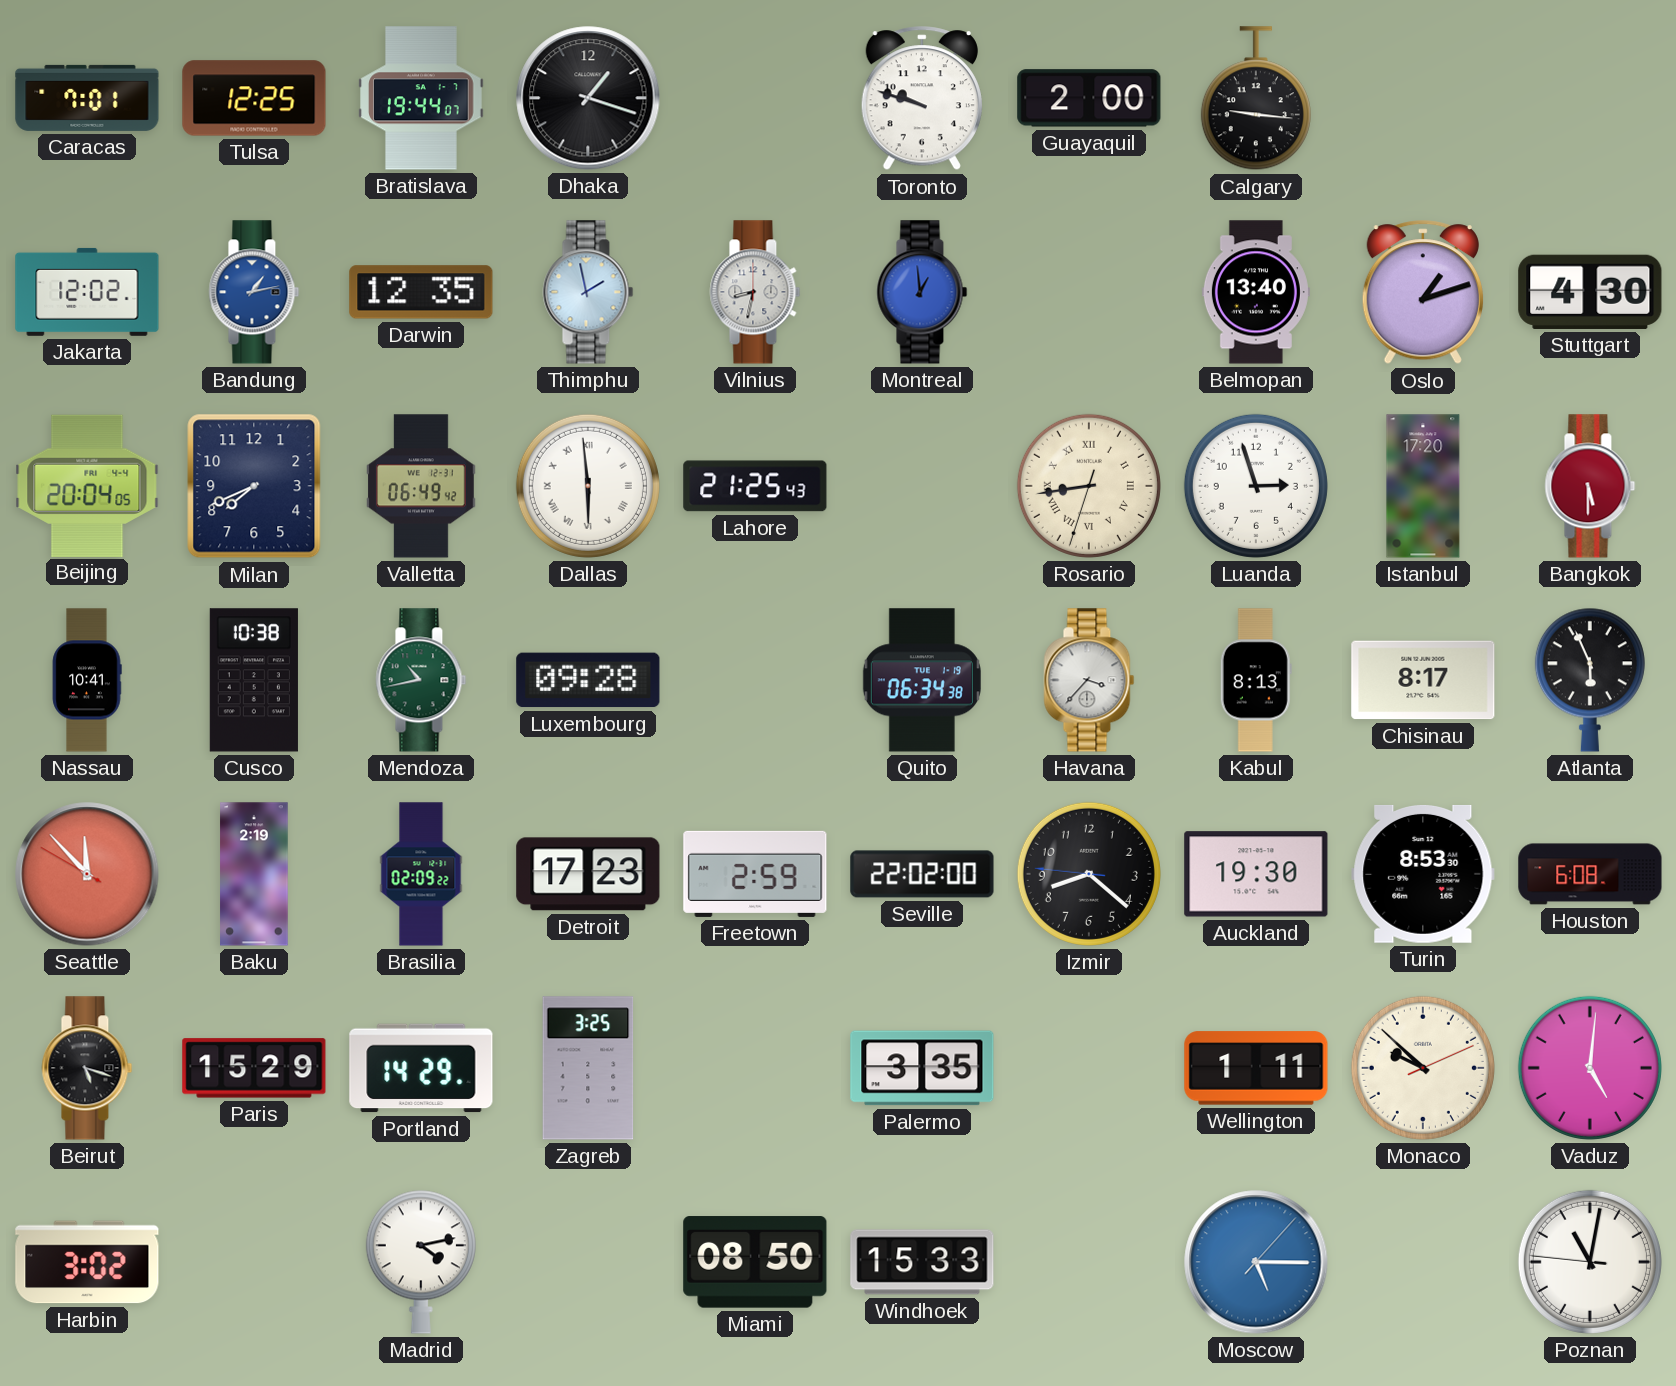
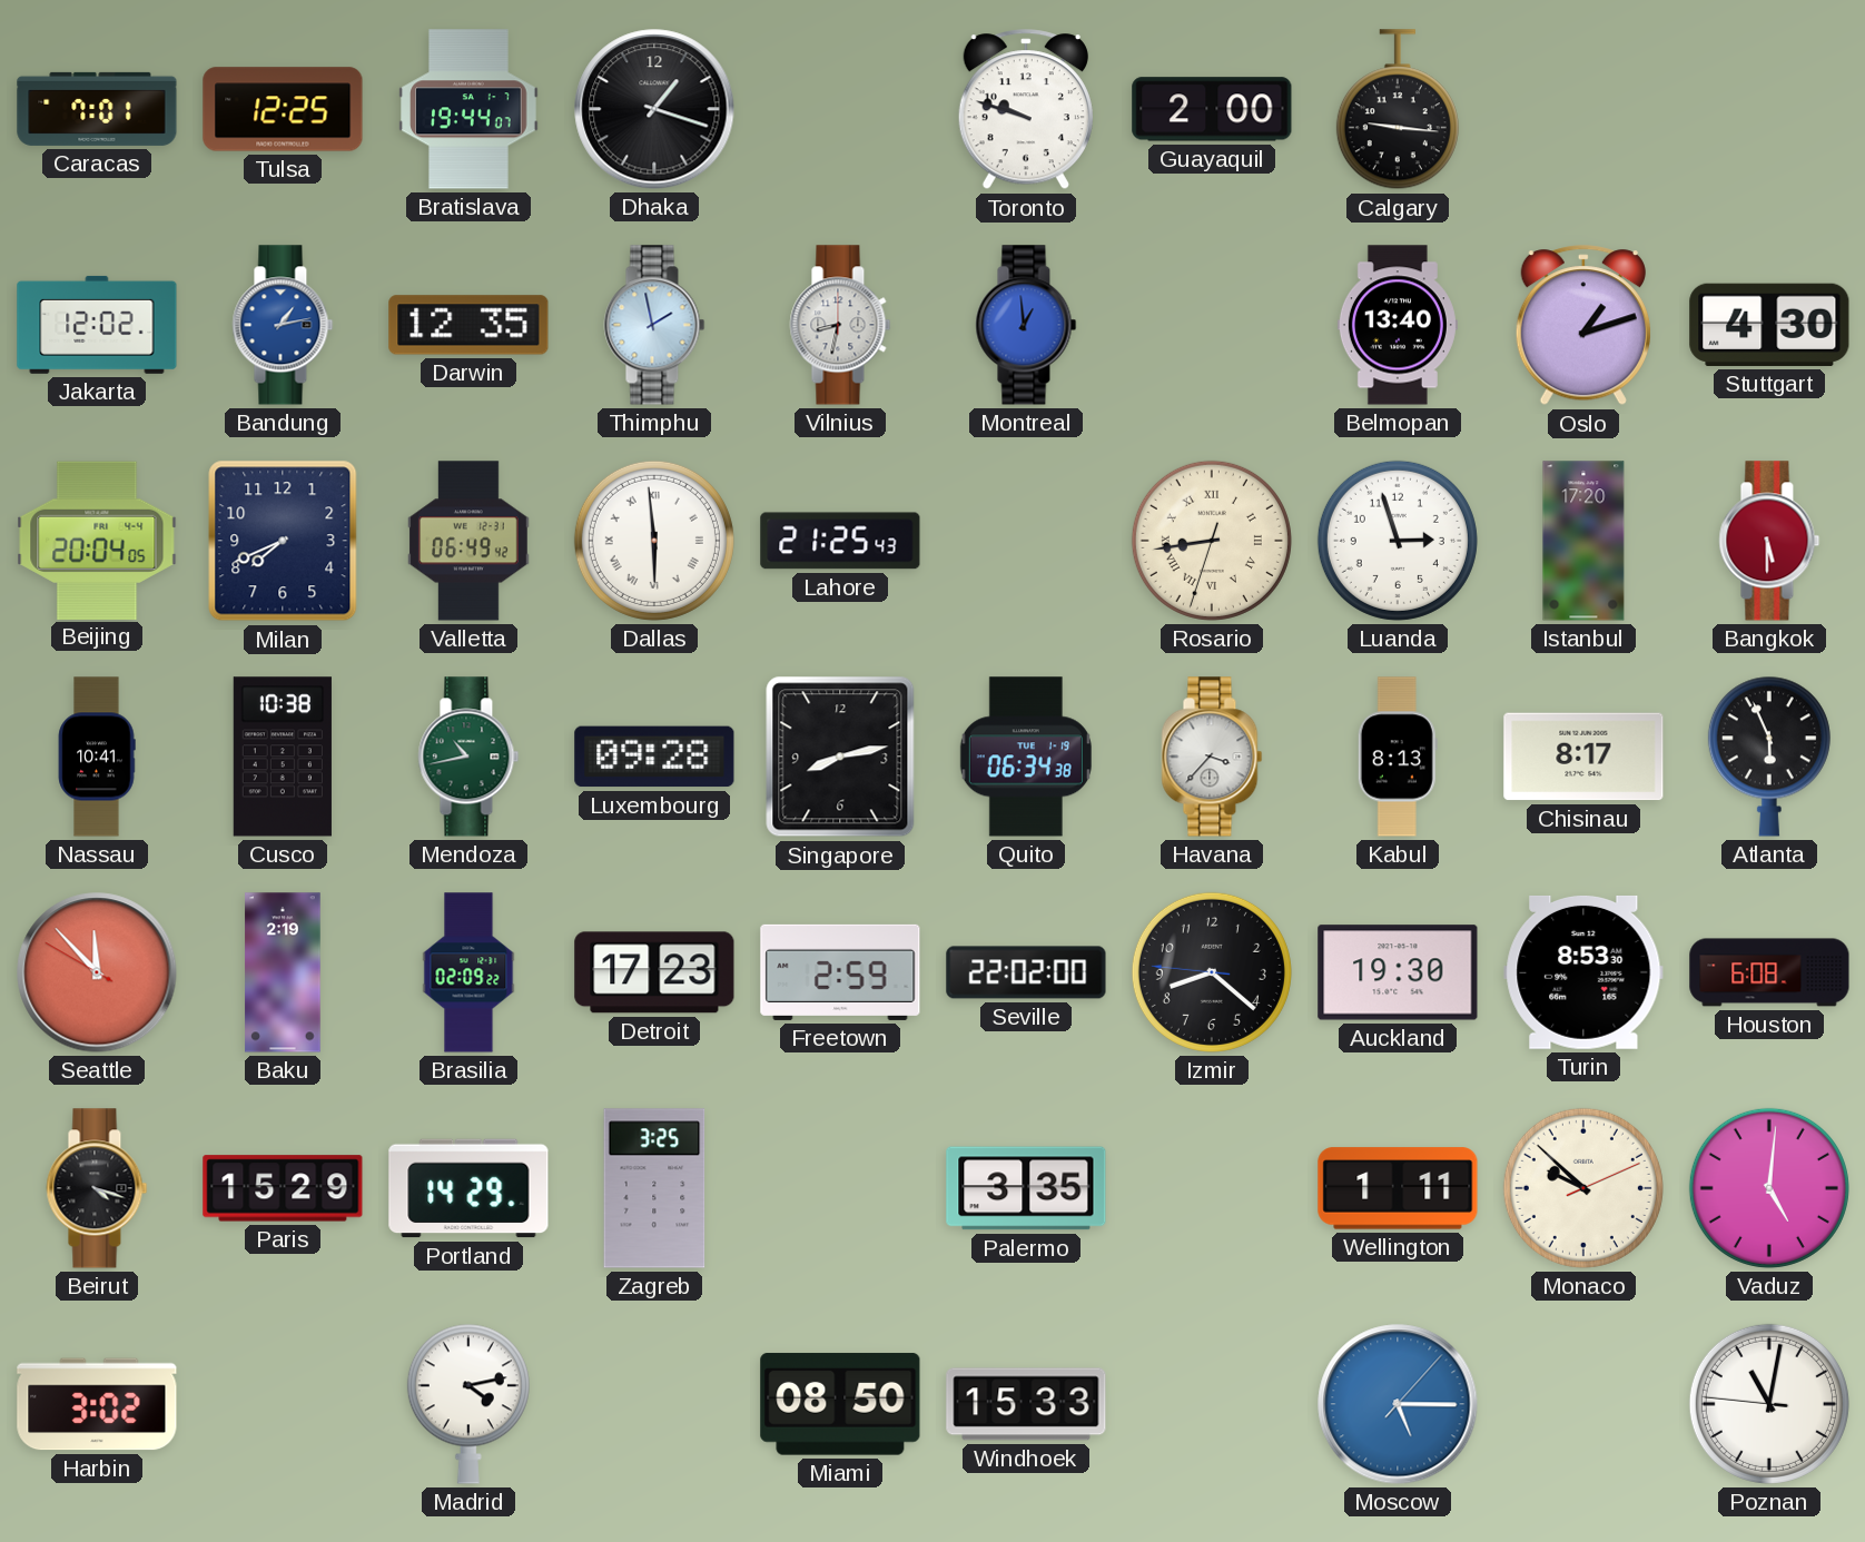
Singapore: none -> 8:13
Beirut: 5:18 -> 4:18
